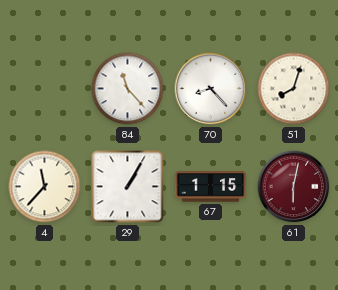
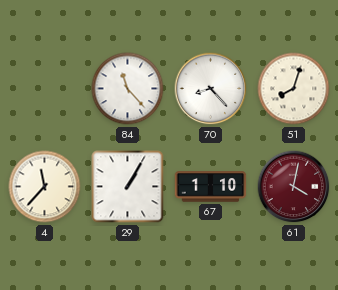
67: 1:15 -> 1:10
61: 6:02 -> 4:02
